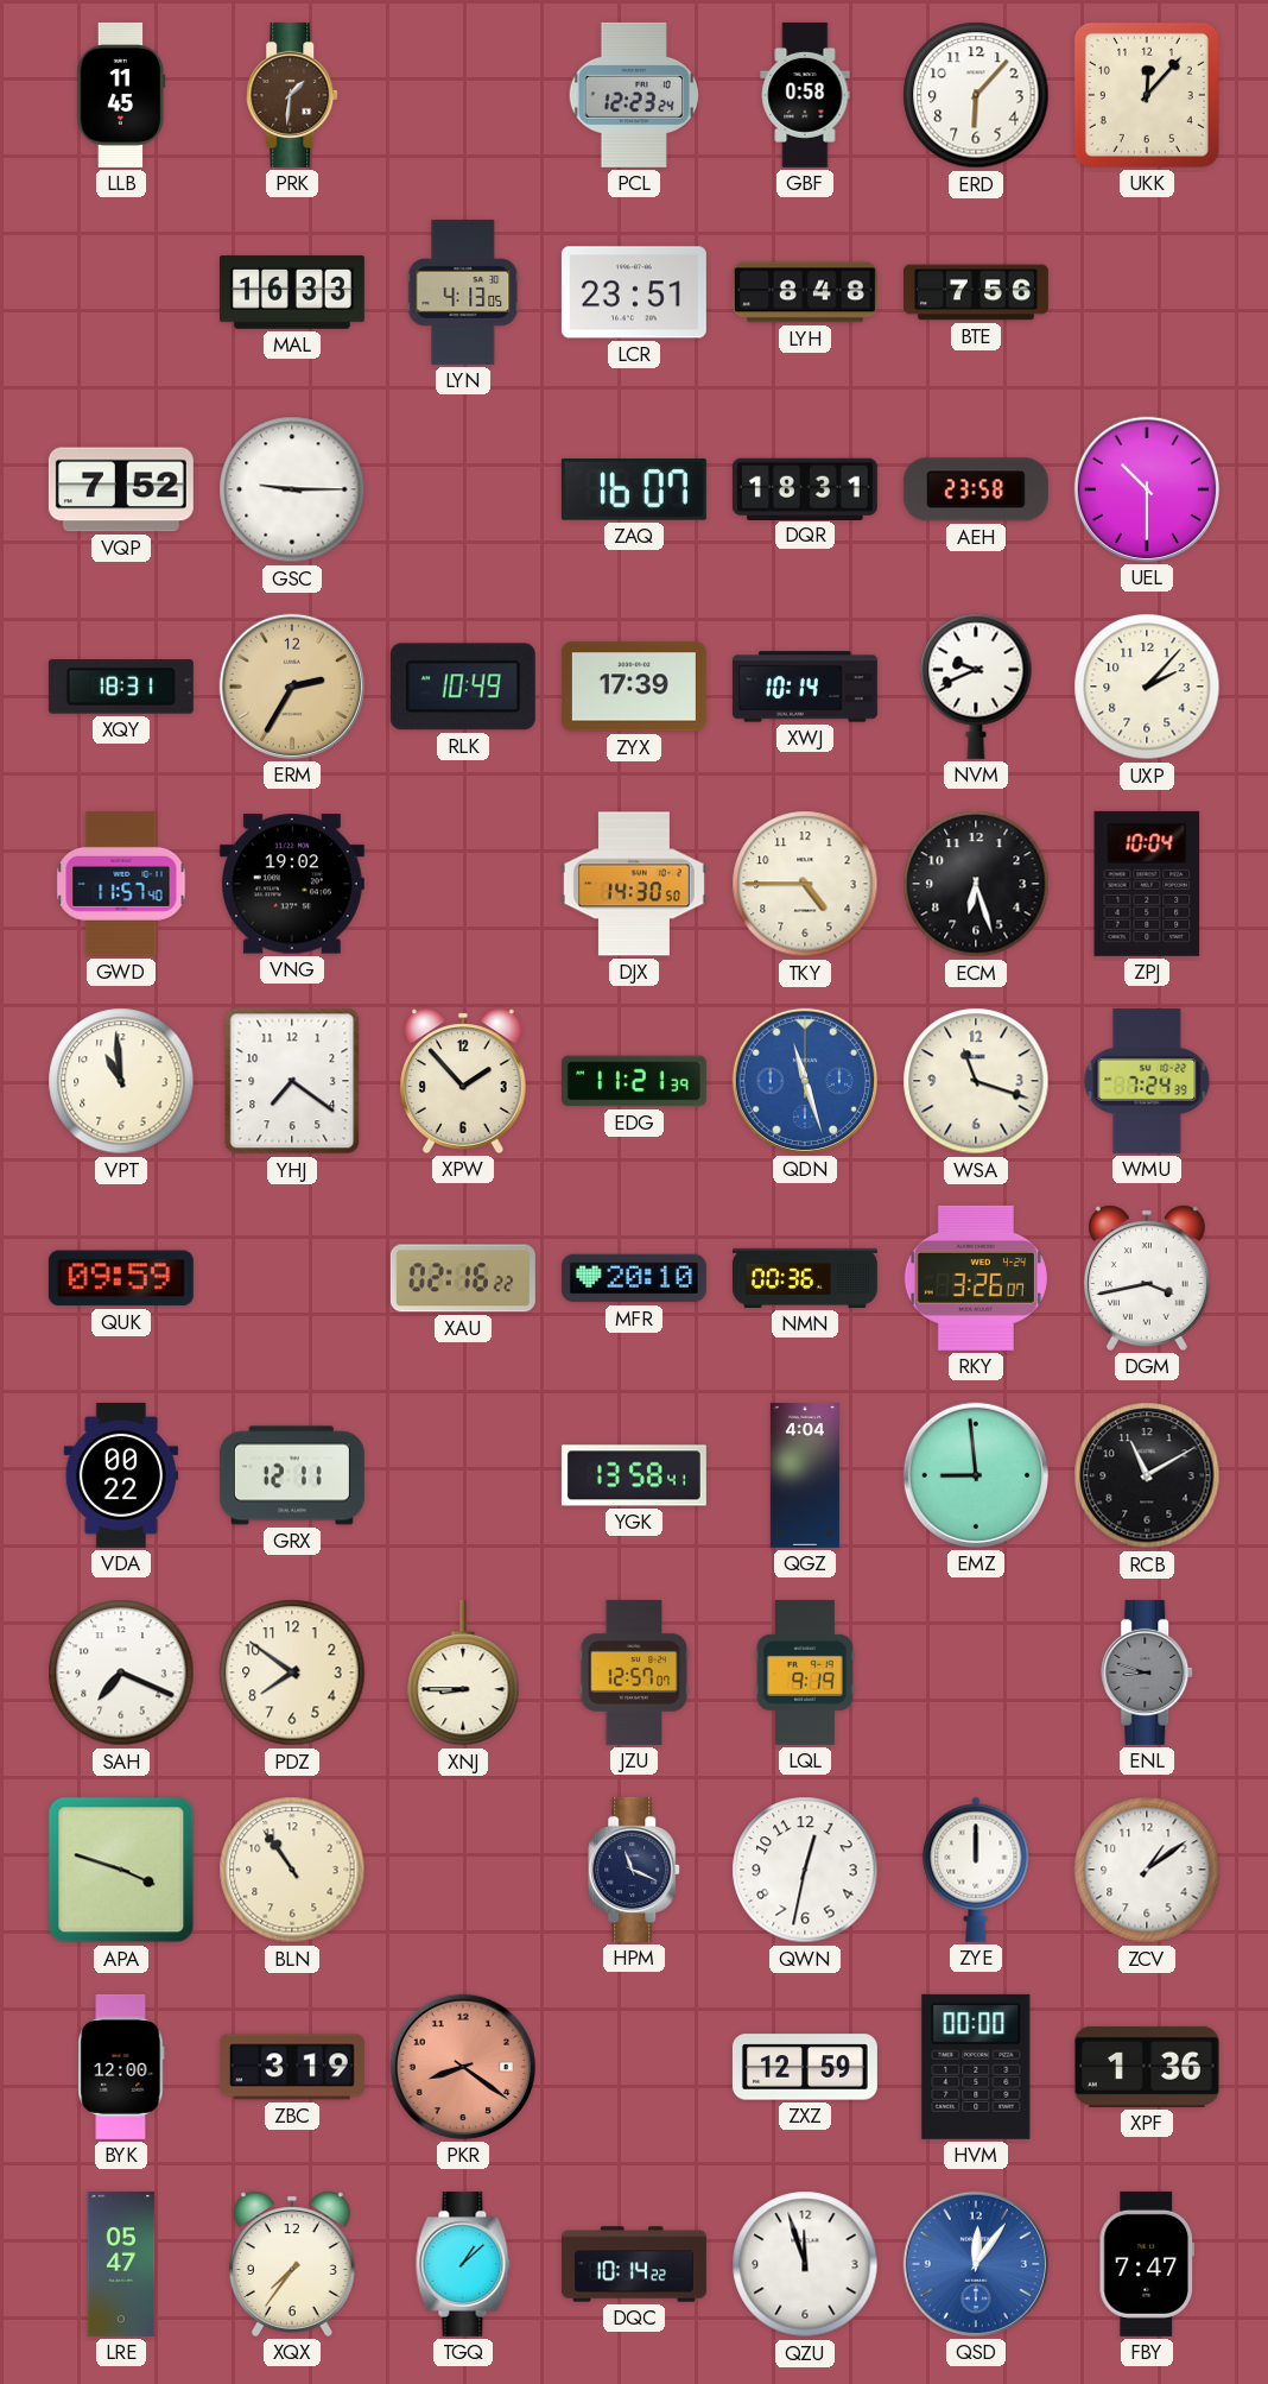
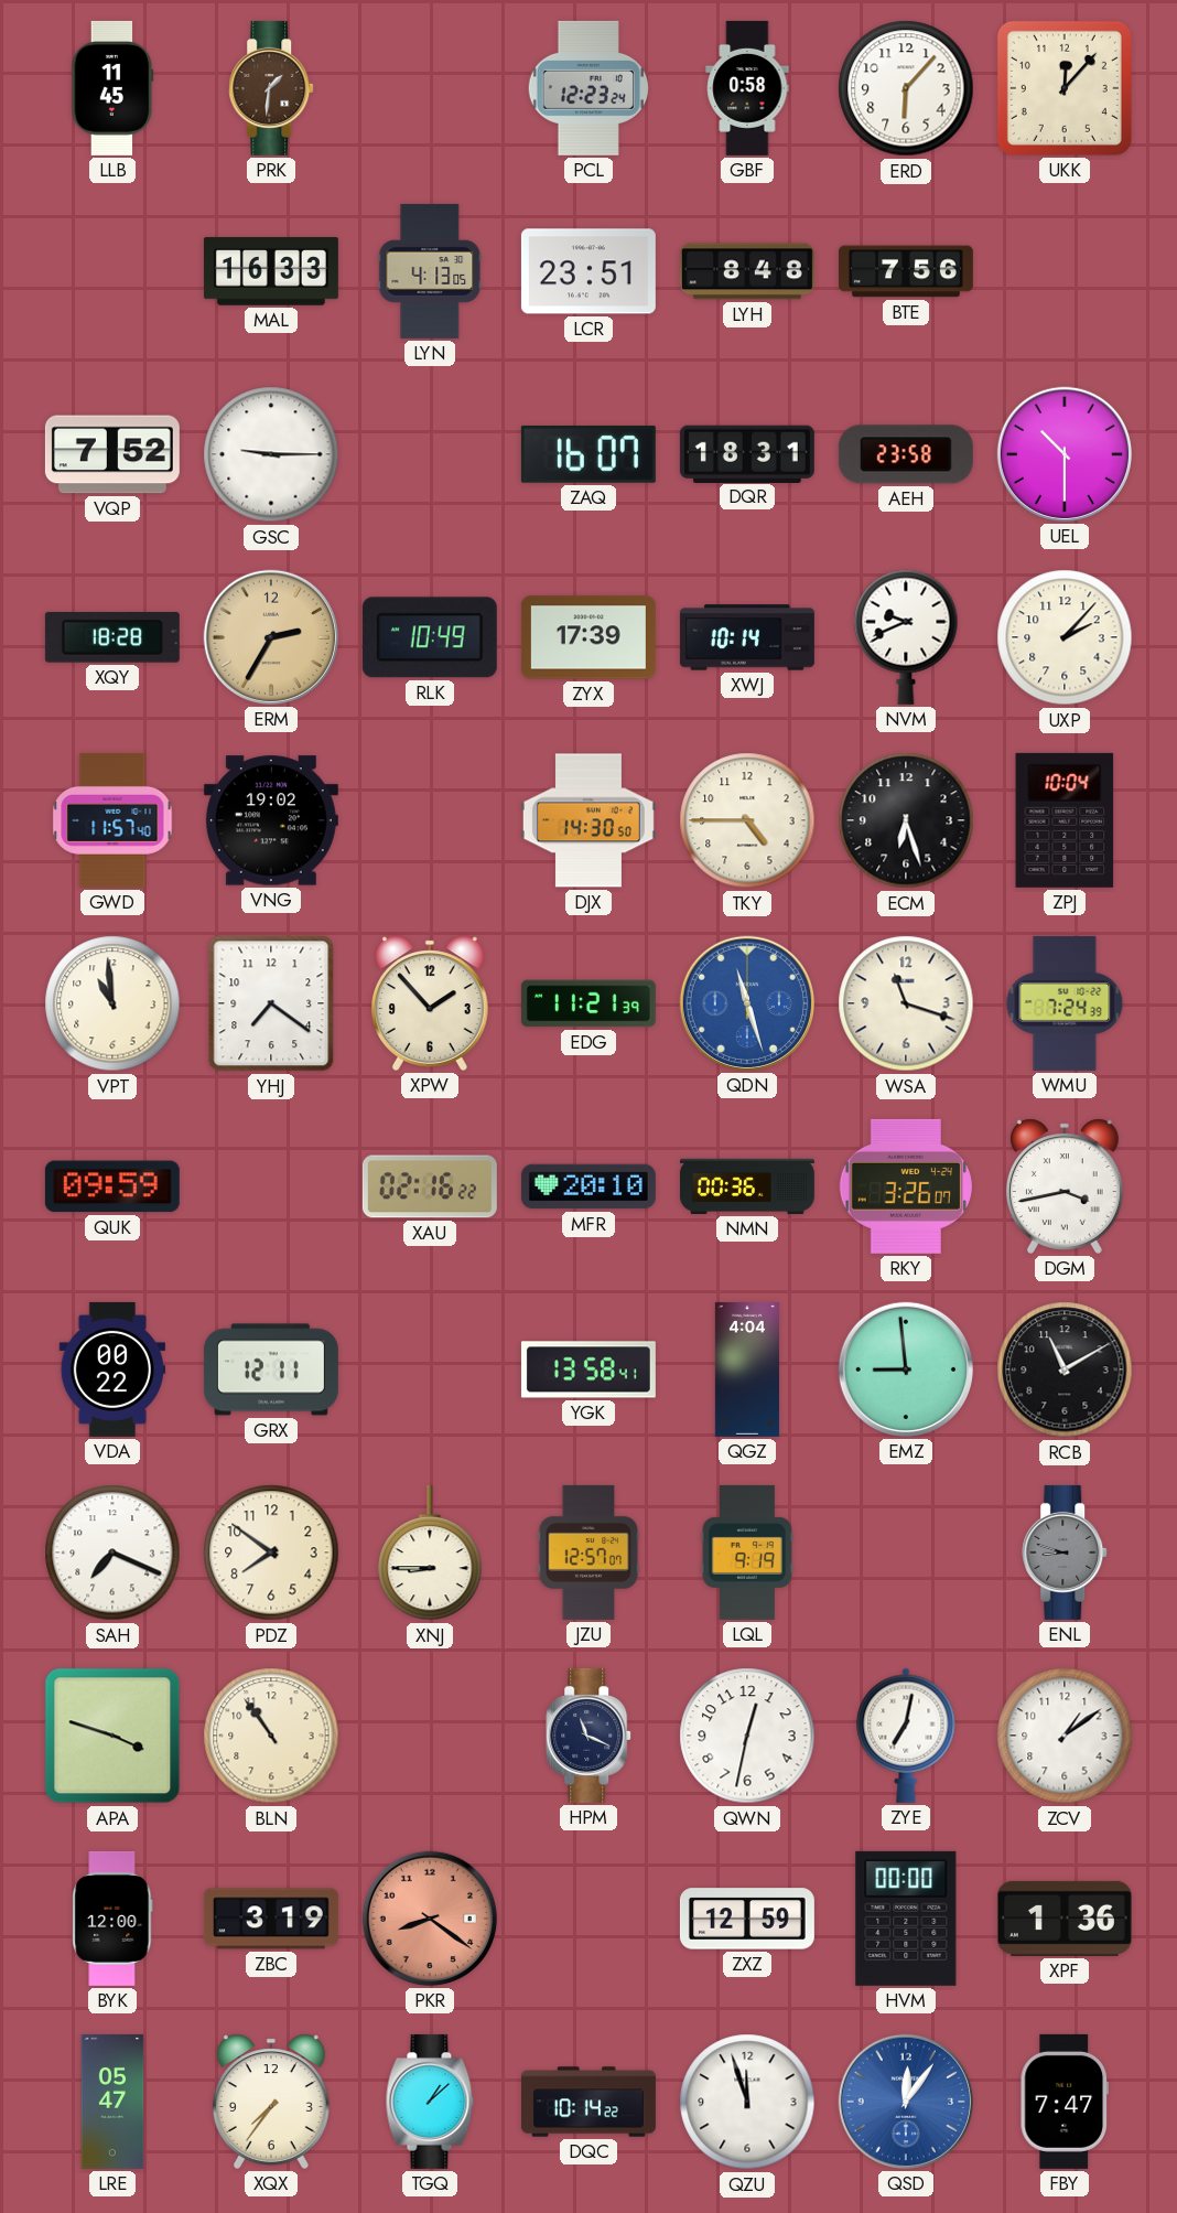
XQY: 18:31 -> 18:28
ZYE: 12:00 -> 7:02
